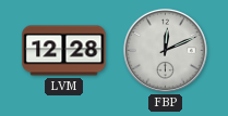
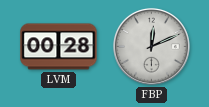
LVM: 12:28 -> 00:28
